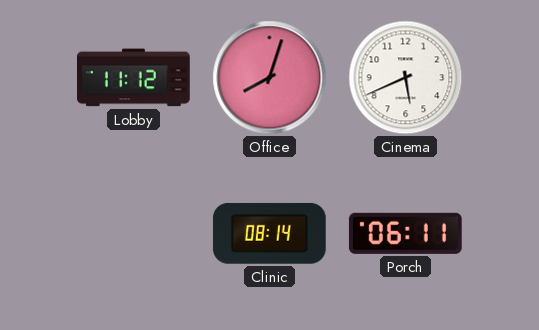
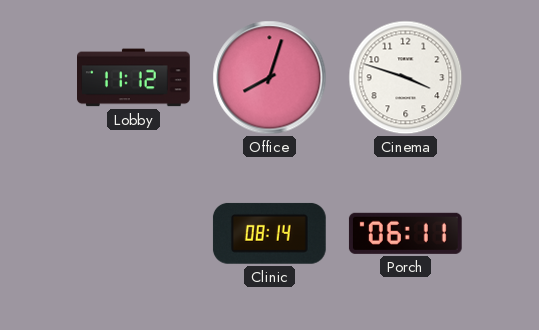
Cinema: 5:41 -> 3:48
